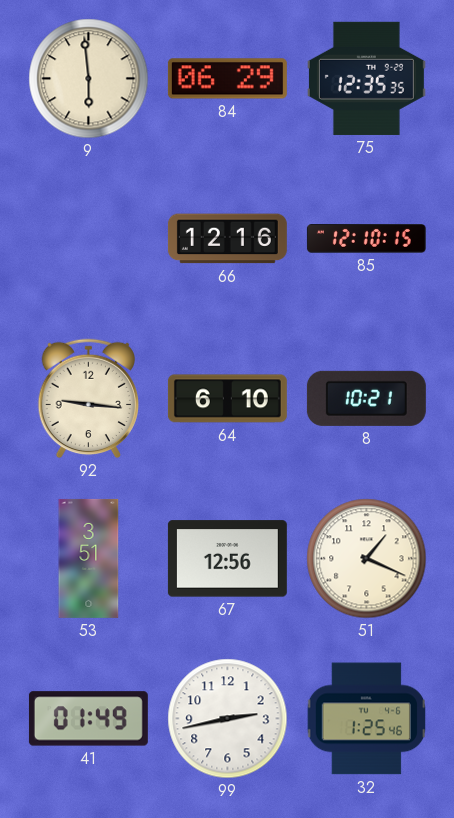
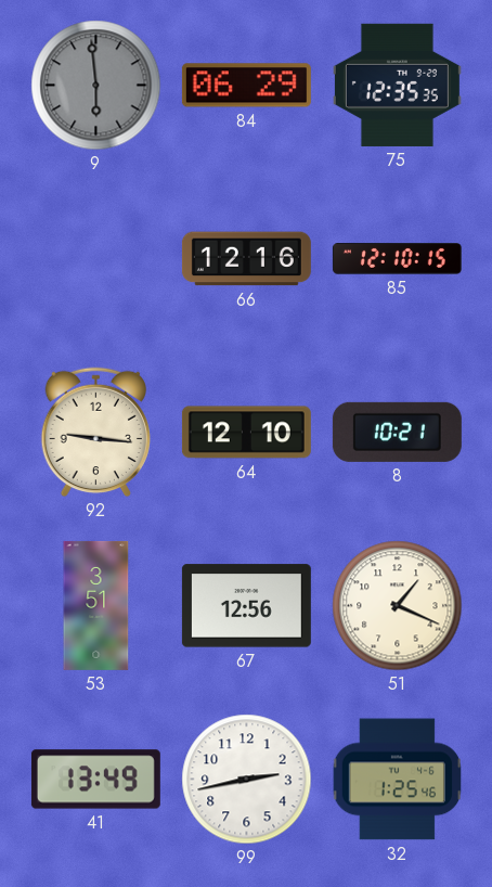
9 dial: cream -> grey
64: 6:10 -> 12:10
41: 01:49 -> 13:49
